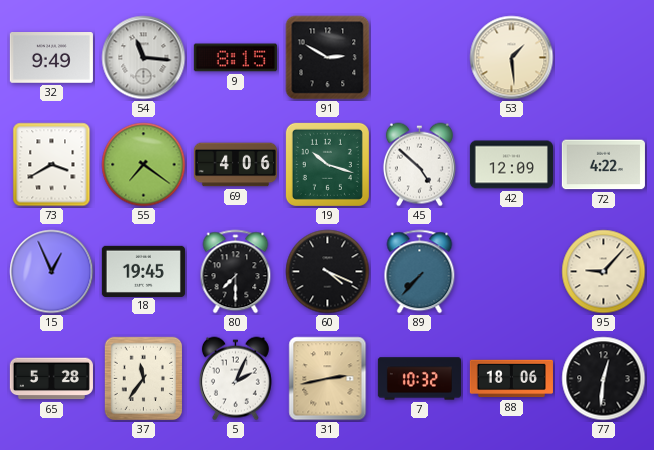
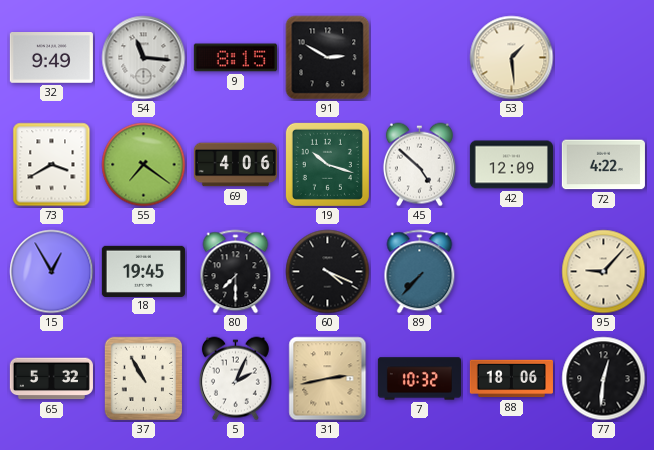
15: 12:56 -> 12:55
65: 5:28 -> 5:32
37: 11:36 -> 10:55
